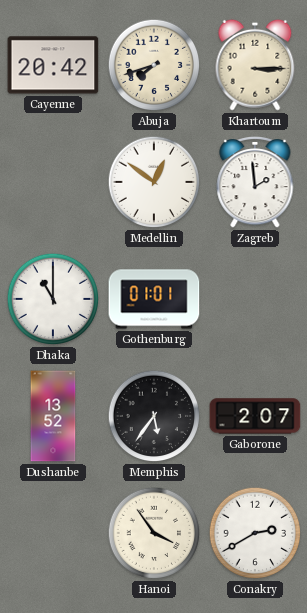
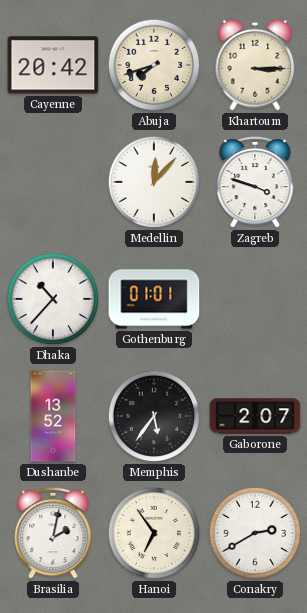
Medellin: 12:51 -> 12:07
Zagreb: 1:59 -> 3:48
Dhaka: 11:00 -> 10:37
Brasilia: none -> 2:02
Hanoi: 3:54 -> 6:54
